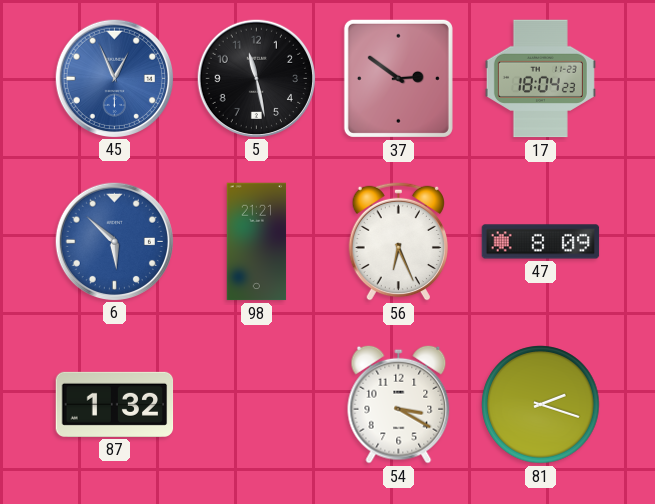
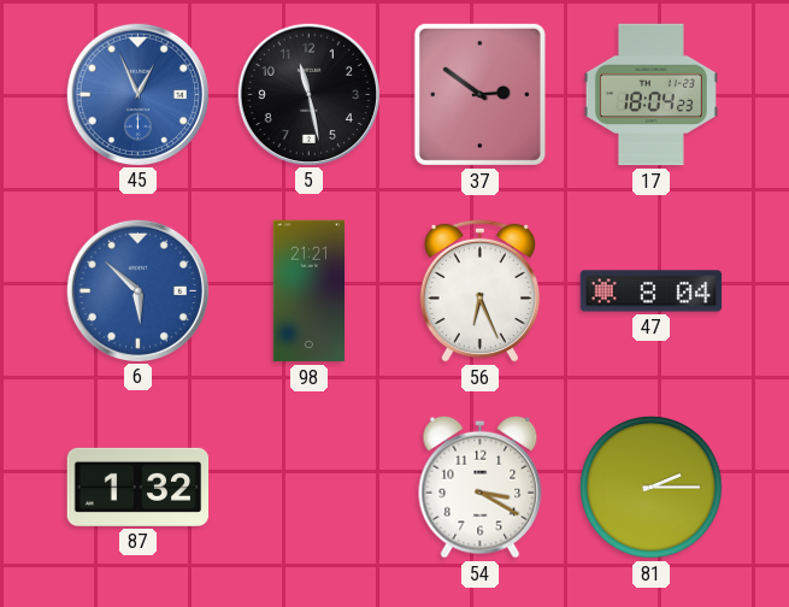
47: 8:09 -> 8:04
81: 2:18 -> 2:15
